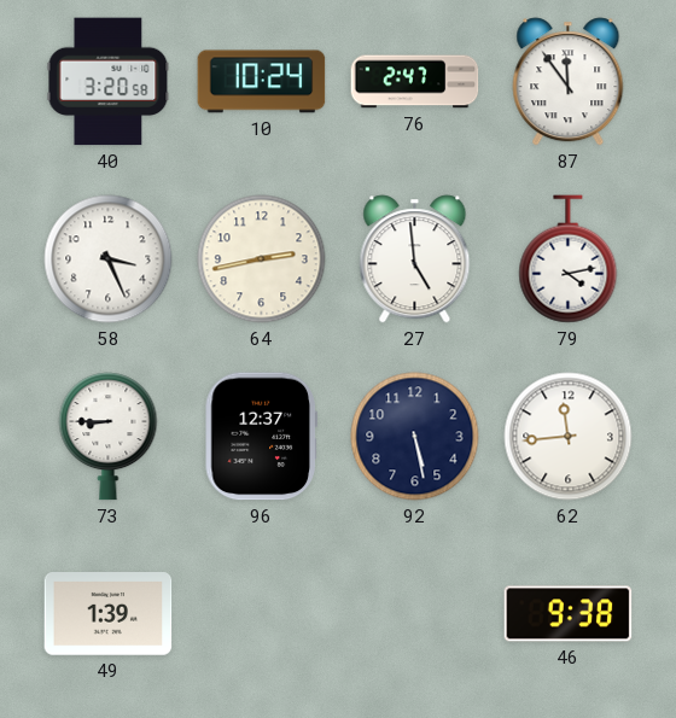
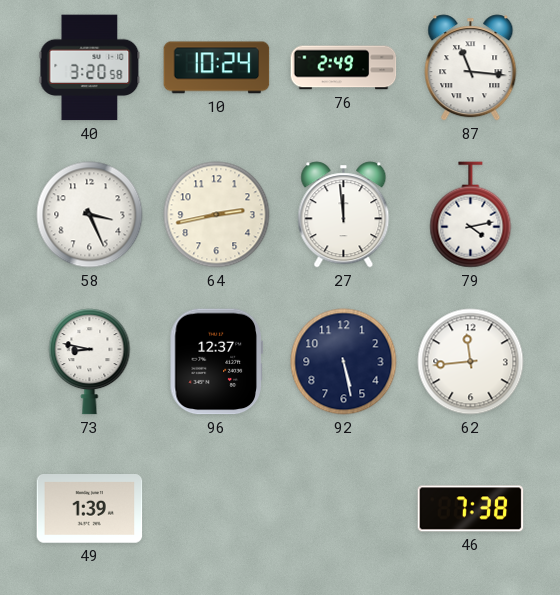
76: 2:47 -> 2:49
87: 11:54 -> 11:16
27: 4:59 -> 11:59
73: 8:45 -> 8:47
46: 9:38 -> 7:38
